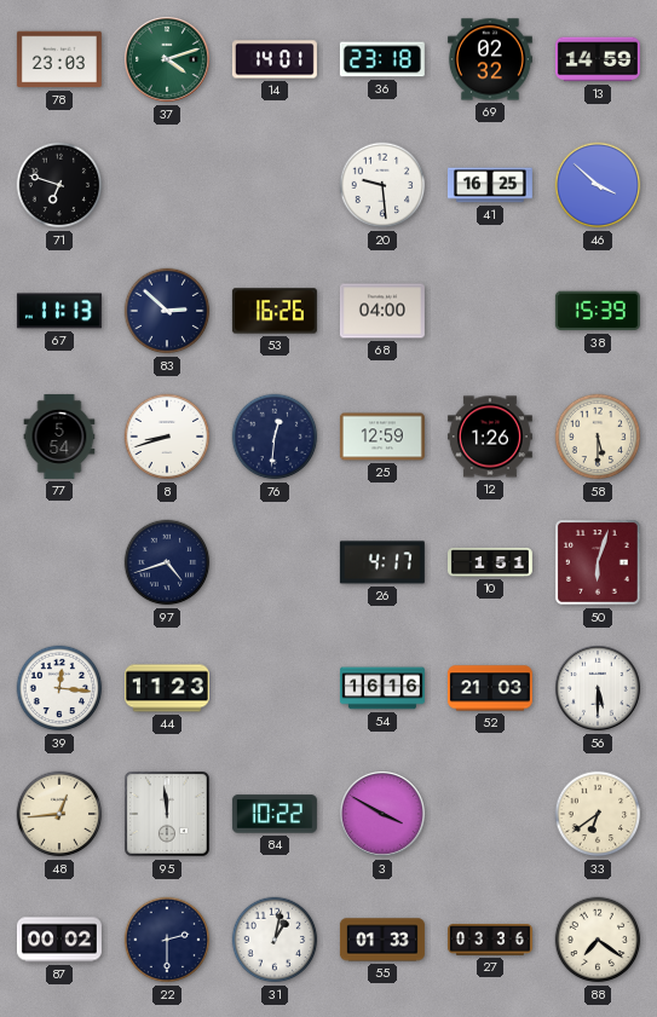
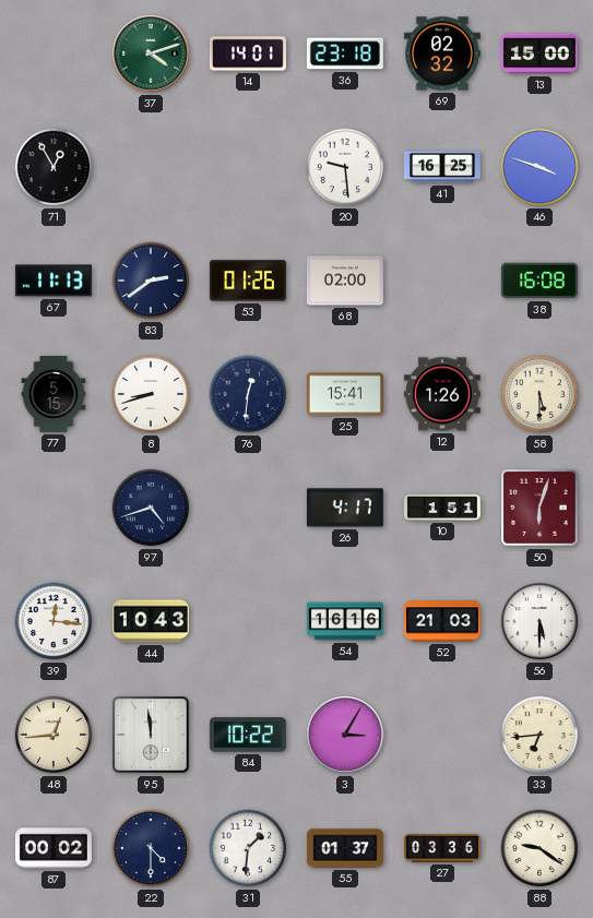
78: 23:03 -> none
13: 14:59 -> 15:00
71: 6:48 -> 12:55
46: 3:52 -> 3:48
83: 2:52 -> 2:39
53: 16:26 -> 01:26
68: 04:00 -> 02:00
38: 15:39 -> 16:08
77: 5:54 -> 5:15
25: 12:59 -> 15:41
44: 11:23 -> 10:43
3: 3:50 -> 3:05
33: 6:39 -> 6:44
22: 2:30 -> 4:30
31: 1:02 -> 1:31
55: 01:33 -> 01:37
88: 7:21 -> 9:21
